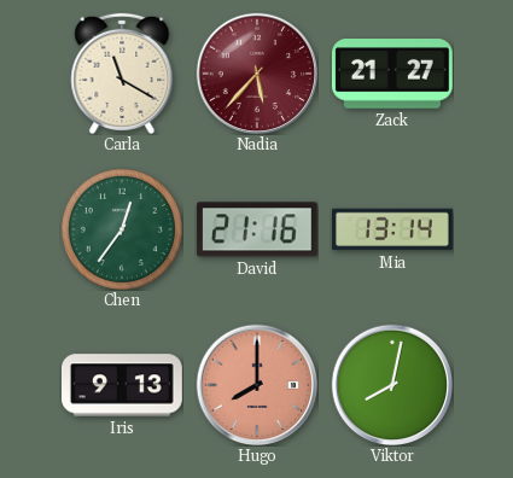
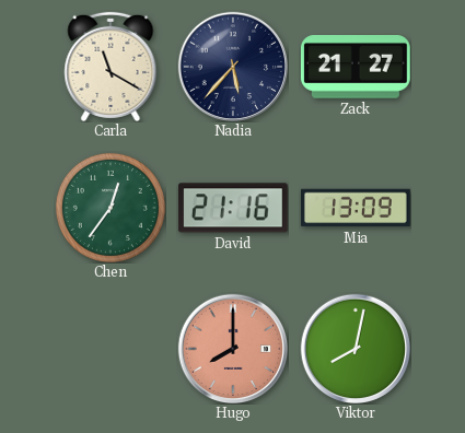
Nadia dial: burgundy -> navy
Mia: 13:14 -> 13:09
Iris: 9:13 -> none
